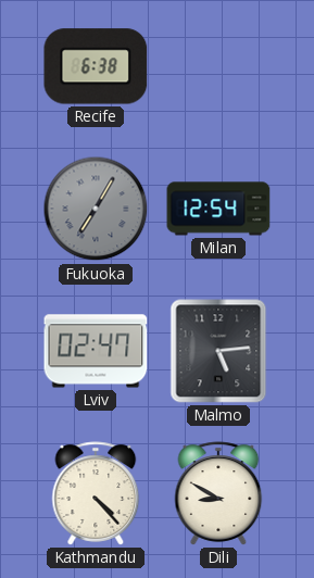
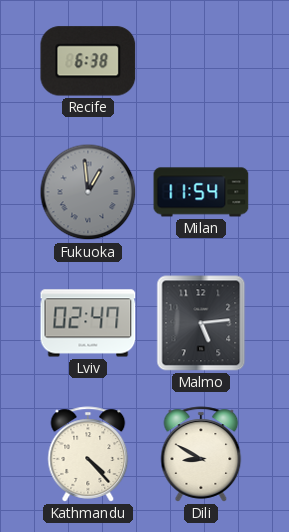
Fukuoka: 7:05 -> 12:59
Milan: 12:54 -> 11:54
